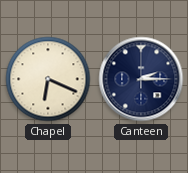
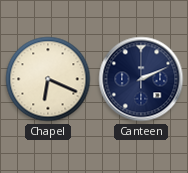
Canteen: 2:15 -> 2:11
